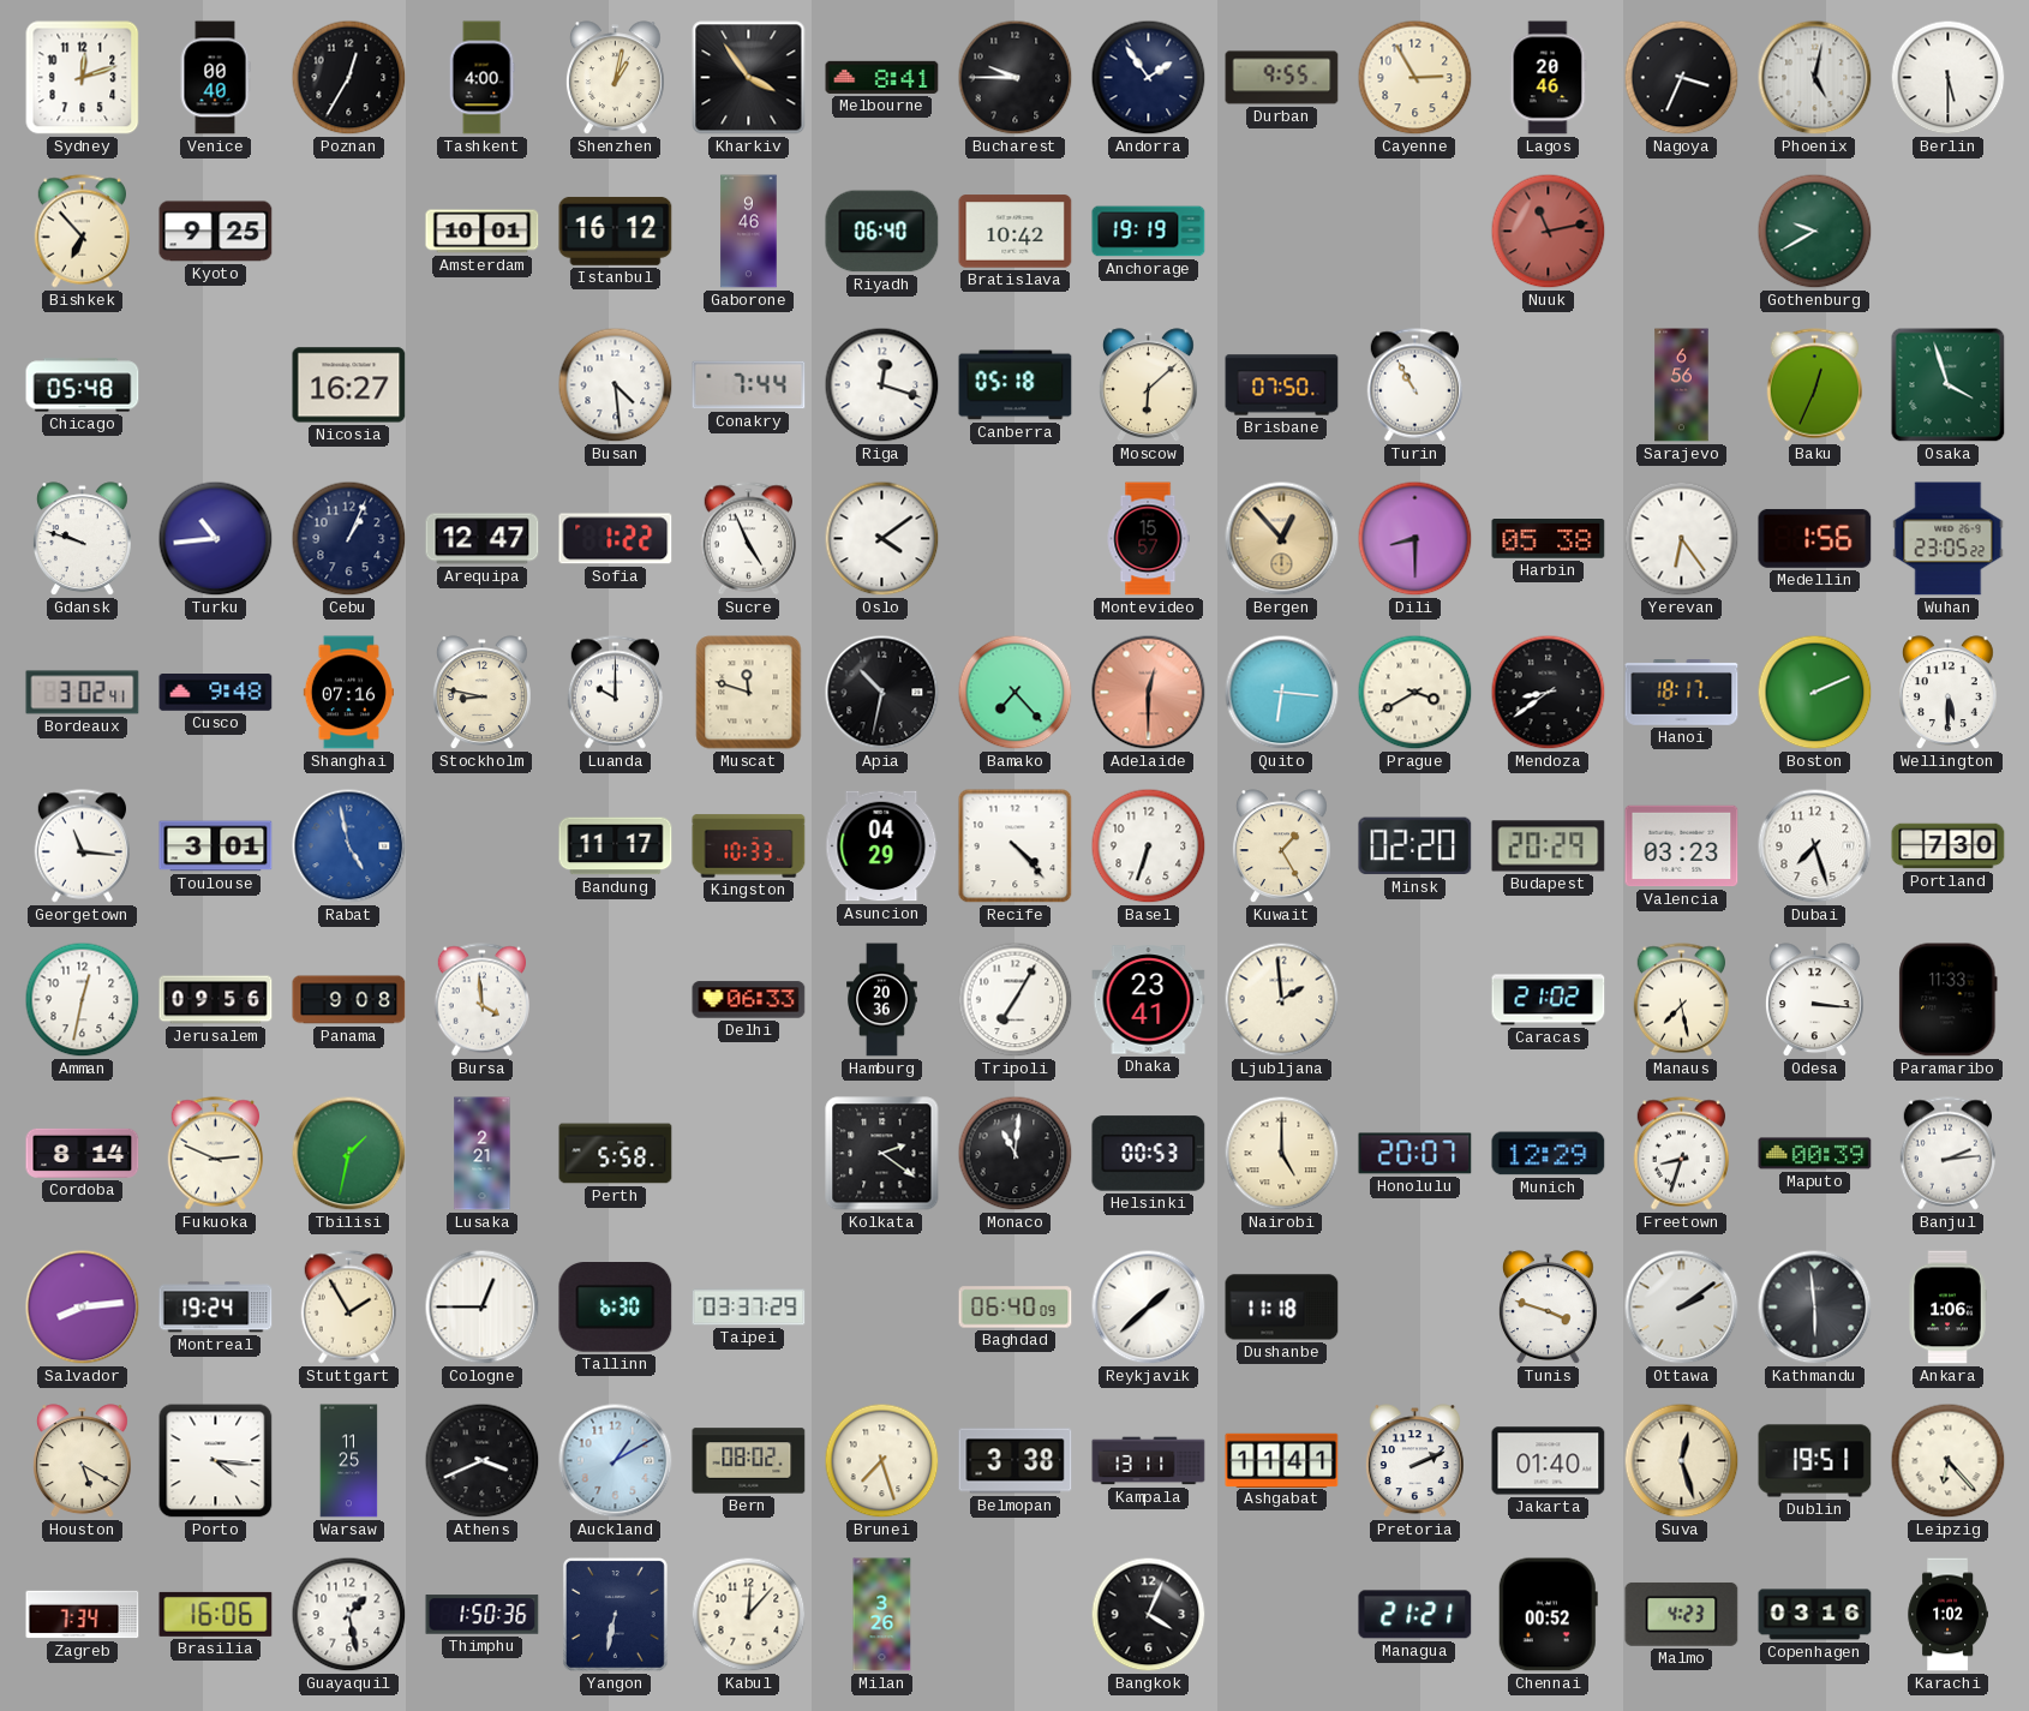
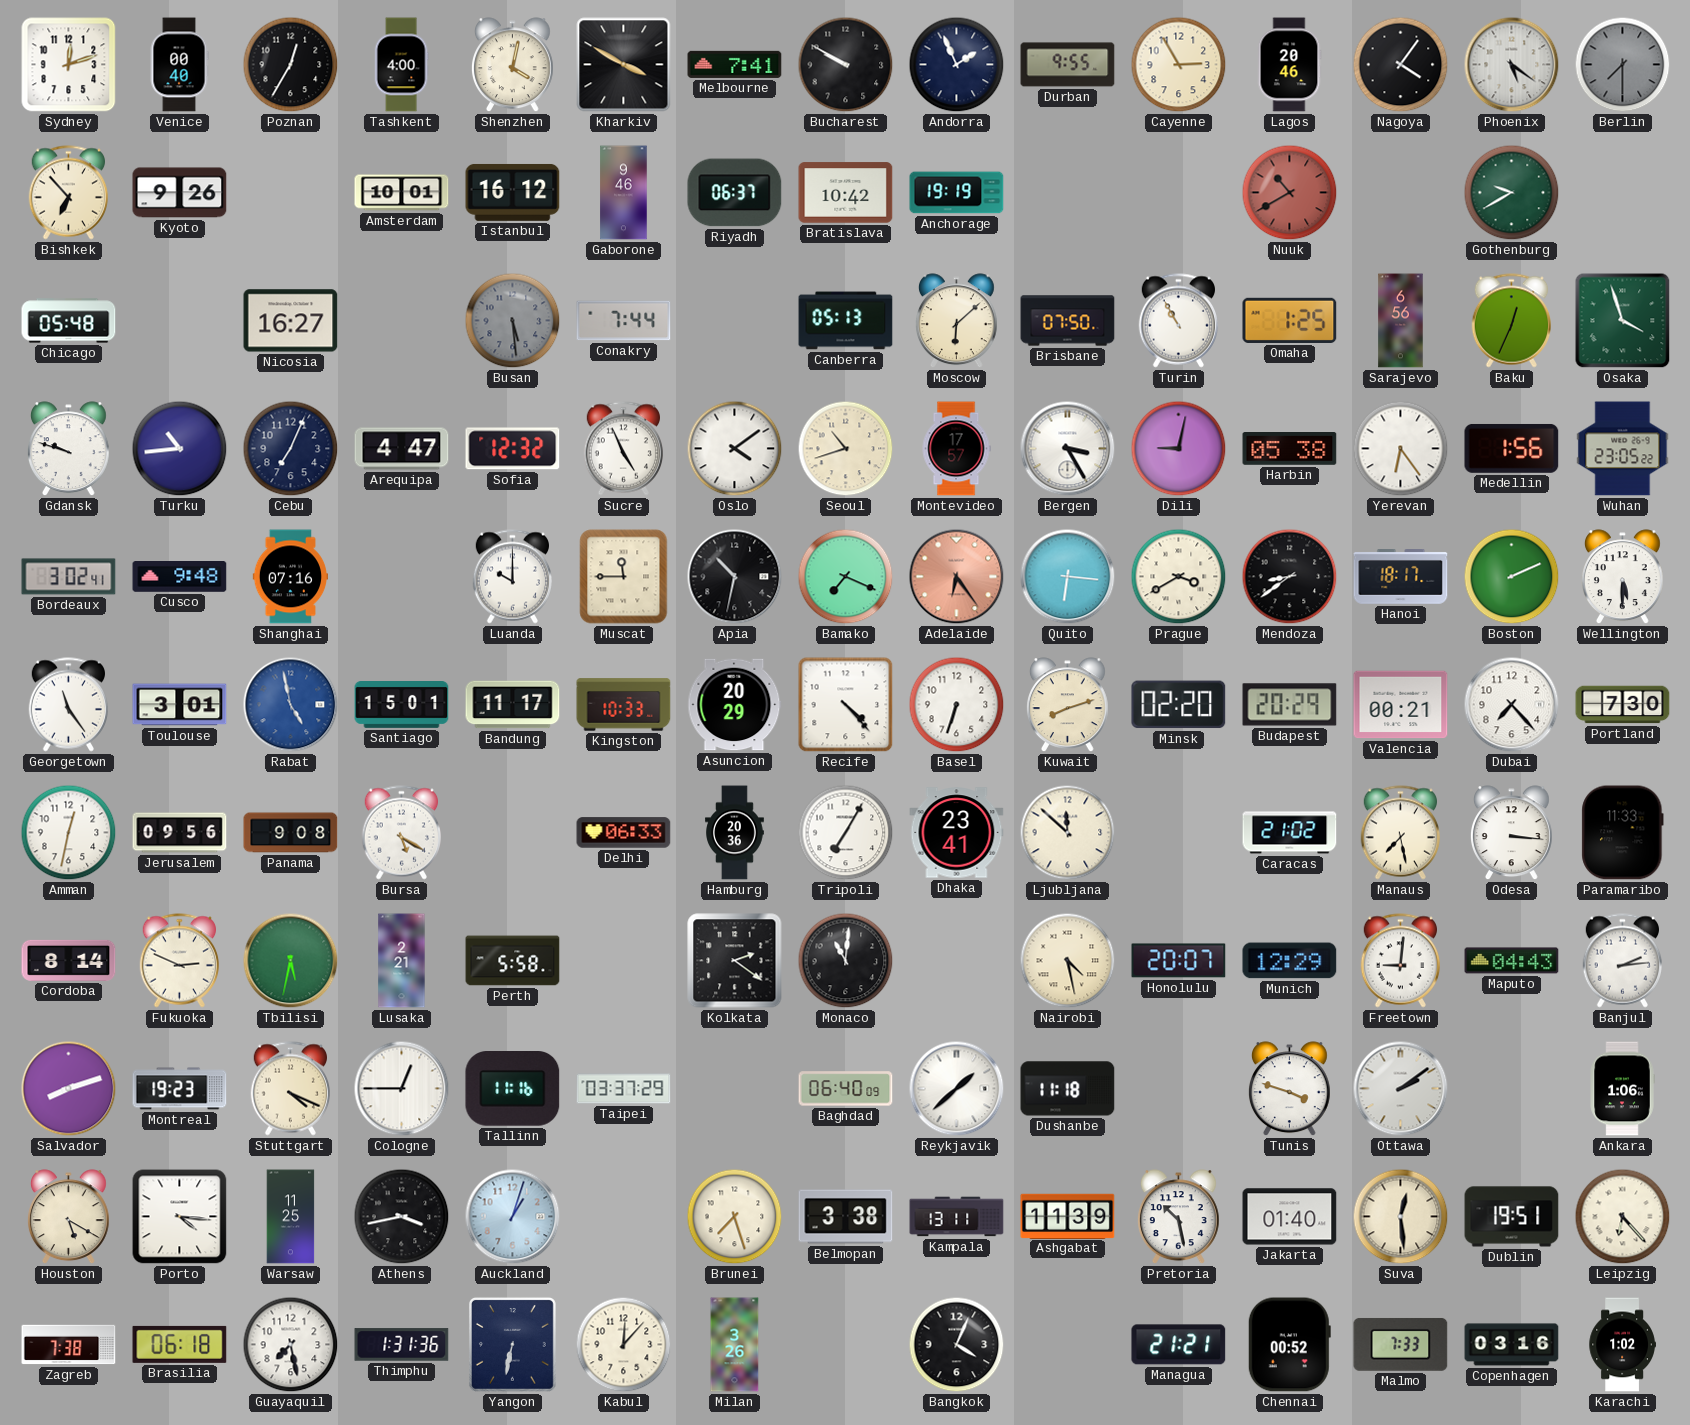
Shenzhen: 1:02 -> 4:02
Kharkiv: 3:54 -> 3:50
Melbourne: 8:41 -> 7:41
Bucharest: 9:45 -> 9:50
Andorra: 1:54 -> 1:56
Nagoya: 3:34 -> 4:06
Phoenix: 5:02 -> 5:21
Berlin: 5:30 -> 7:30
Berlin dial: white -> grey
Kyoto: 9:25 -> 9:26
Riyadh: 06:40 -> 06:37
Nuuk: 11:13 -> 10:40
Busan: 4:29 -> 5:29
Busan dial: white -> grey
Riga: 12:18 -> none
Canberra: 05:18 -> 05:13
Omaha: none -> 1:25
Cebu: 1:04 -> 7:04
Arequipa: 12:47 -> 4:47
Sofia: 1:22 -> 12:32
Seoul: none -> 10:42
Montevideo: 15:57 -> 17:57
Bergen: 12:53 -> 3:25
Bergen dial: champagne -> white
Dili: 8:30 -> 9:02
Stockholm: 8:47 -> none
Muscat: 11:48 -> 11:45
Bamako: 7:23 -> 7:19
Adelaide: 12:30 -> 6:24
Georgetown: 11:16 -> 11:24
Santiago: none -> 15:01
Asuncion: 04:29 -> 20:29
Kuwait: 1:25 -> 8:12
Valencia: 03:23 -> 00:21
Dubai: 7:27 -> 7:23
Bursa: 3:59 -> 5:20
Ljubljana: 1:59 -> 11:52
Tbilisi: 1:32 -> 5:32
Helsinki: 00:53 -> none
Nairobi: 5:00 -> 4:28
Freetown: 8:33 -> 9:01
Maputo: 00:39 -> 04:43
Salvador: 8:14 -> 8:12
Montreal: 19:24 -> 19:23
Stuttgart: 1:55 -> 4:19
Tallinn: 6:30 -> 11:16
Kathmandu: 5:59 -> none
Athens: 3:41 -> 3:43
Auckland: 1:10 -> 1:03
Bern: 08:02 -> none
Ashgabat: 11:41 -> 11:39
Pretoria: 2:11 -> 10:28
Suva: 12:27 -> 12:29
Zagreb: 7:34 -> 7:38
Brasilia: 16:06 -> 06:18
Guayaquil: 1:28 -> 7:28
Thimphu: 1:50 -> 1:31
Malmo: 4:23 -> 7:33
